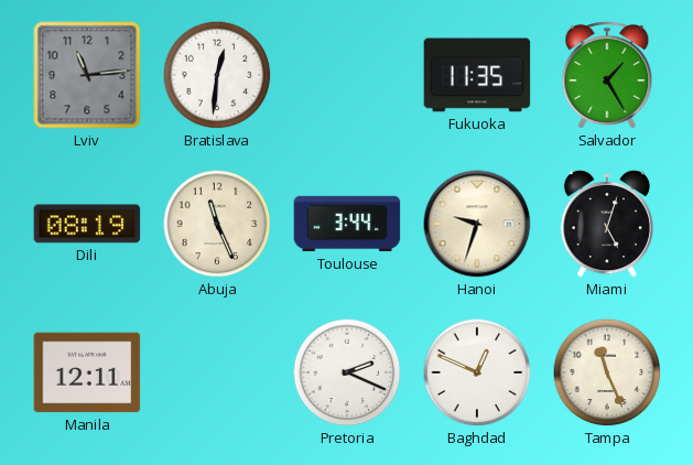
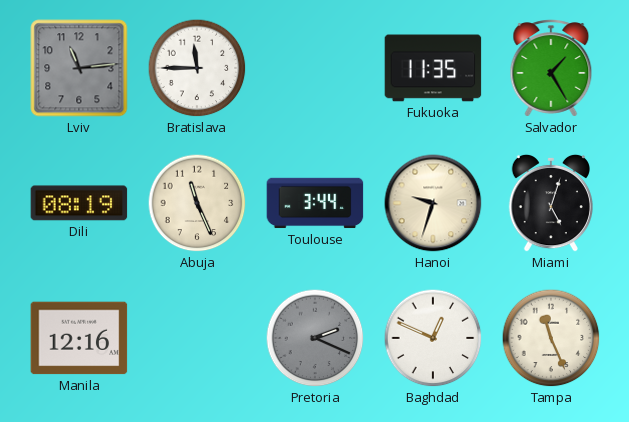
Bratislava: 12:31 -> 11:45
Manila: 12:11 -> 12:16
Pretoria dial: white -> grey
